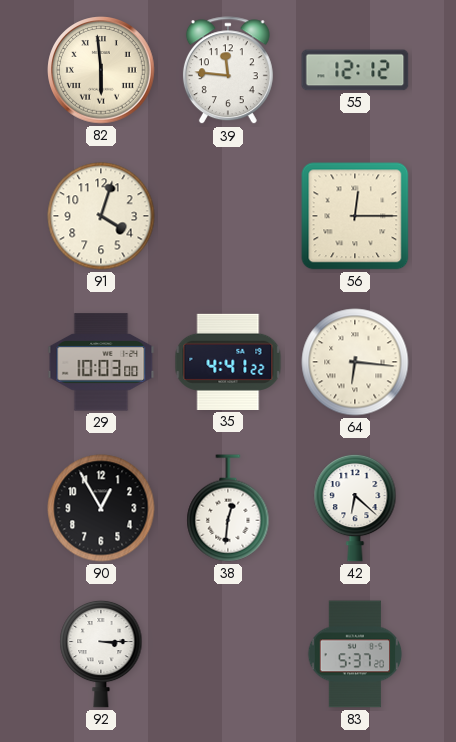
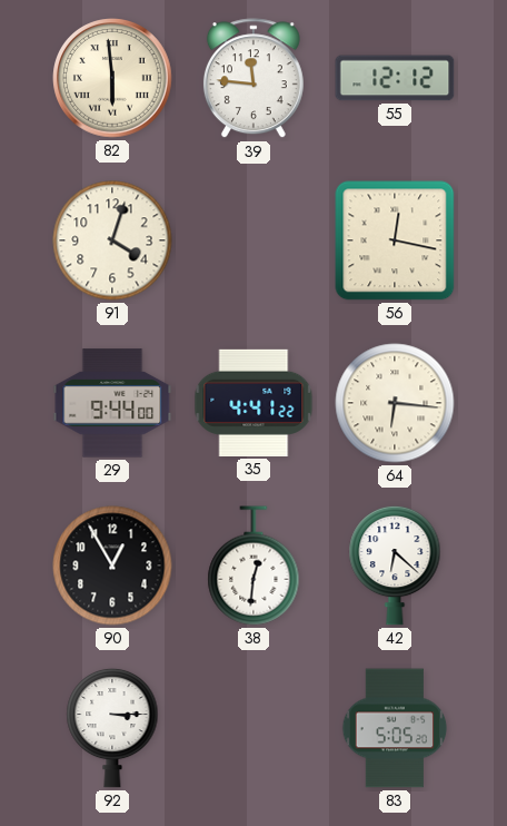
56: 12:15 -> 12:17
29: 10:03 -> 9:44
83: 5:37 -> 5:05
